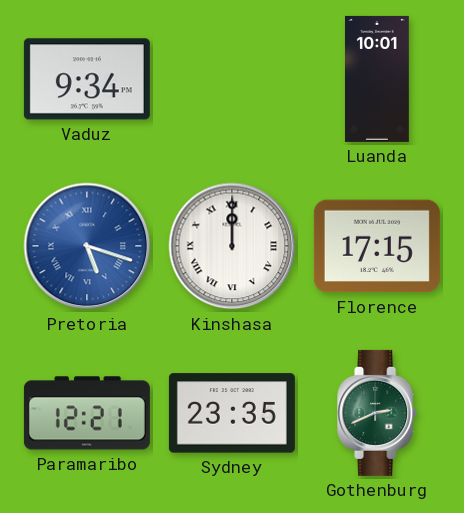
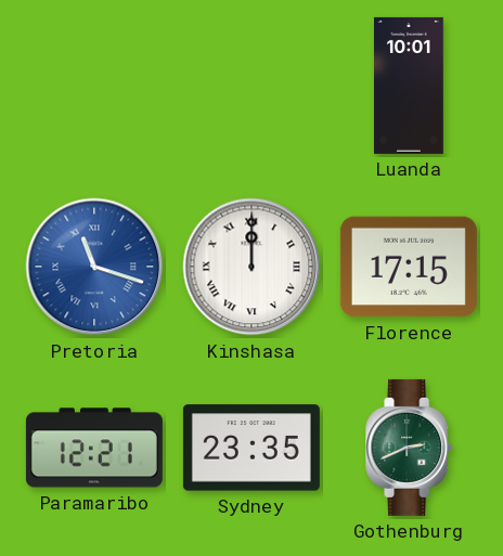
Vaduz: 9:34 -> none
Pretoria: 5:18 -> 11:18
